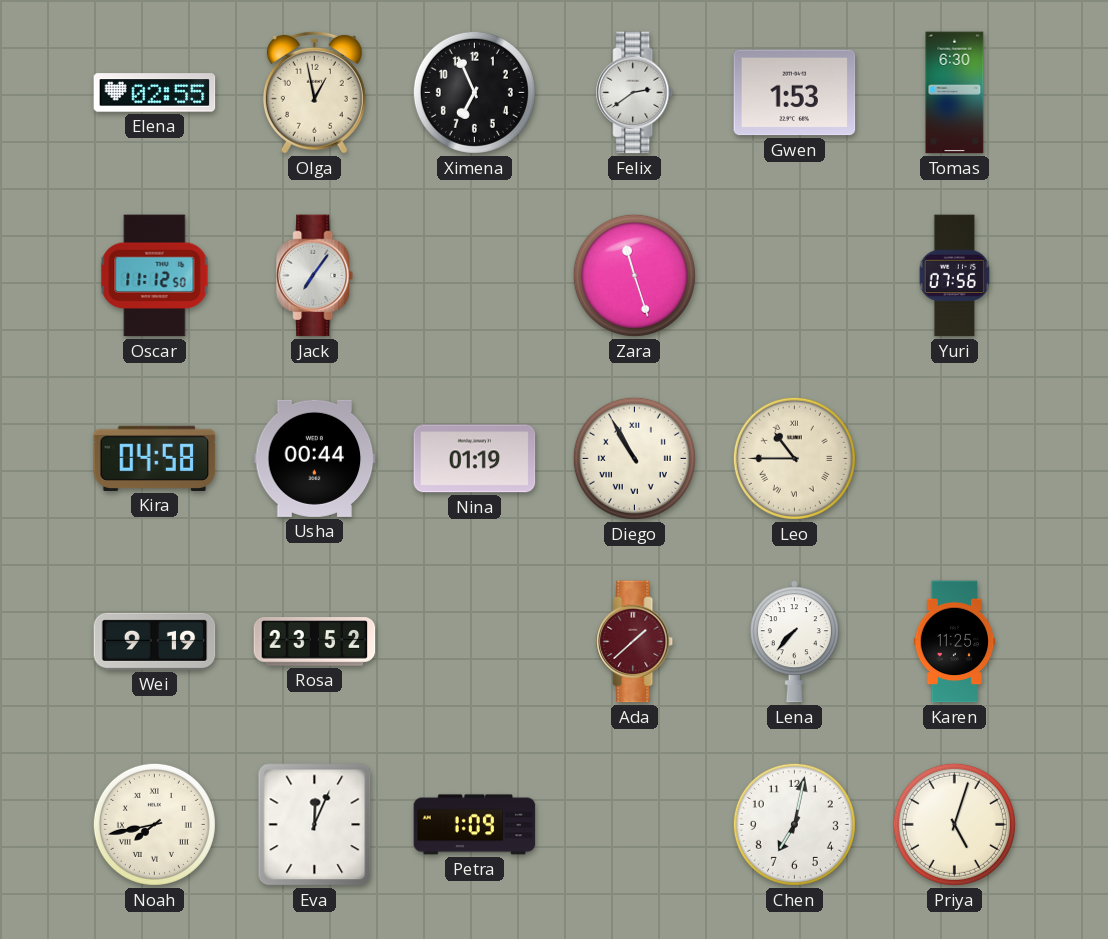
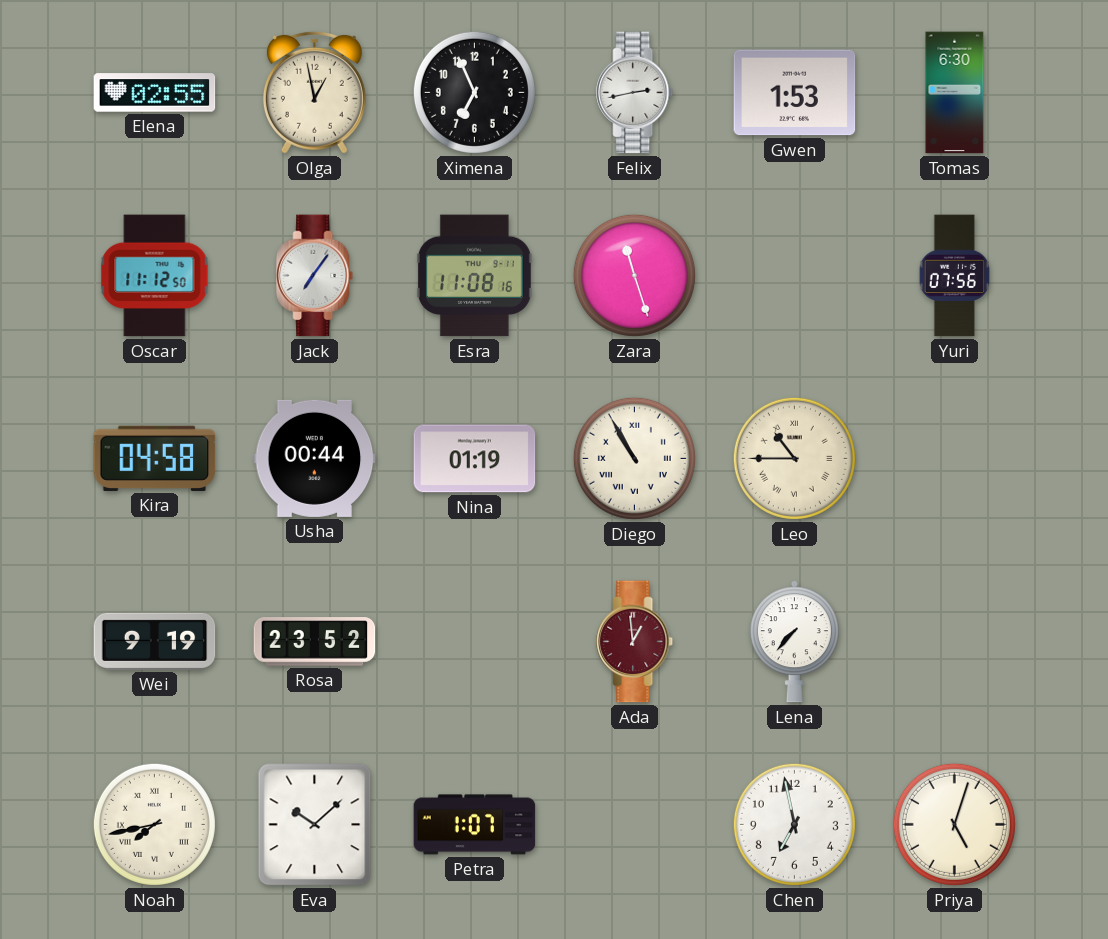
Felix: 2:39 -> 2:43
Esra: none -> 11:08
Ada: 1:38 -> 12:59
Karen: 11:25 -> none
Eva: 12:04 -> 10:08
Petra: 1:09 -> 1:07
Chen: 7:02 -> 6:58
